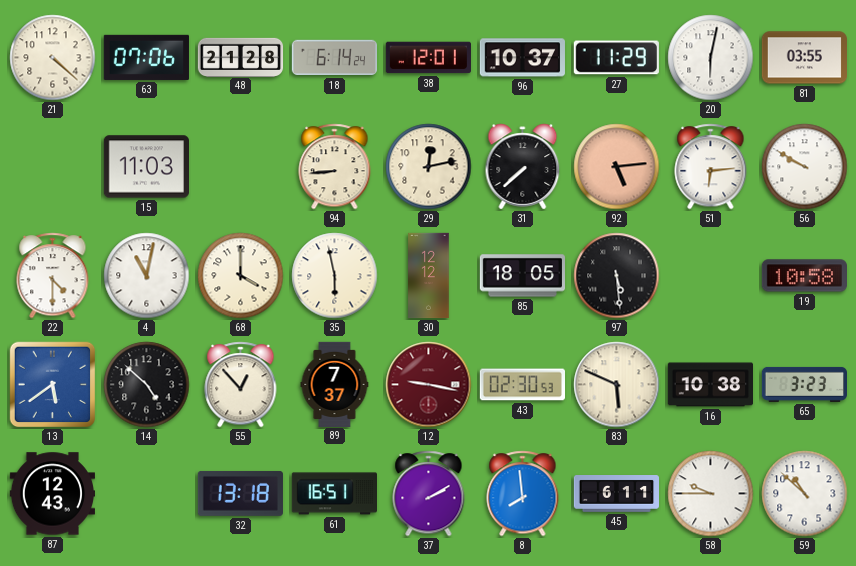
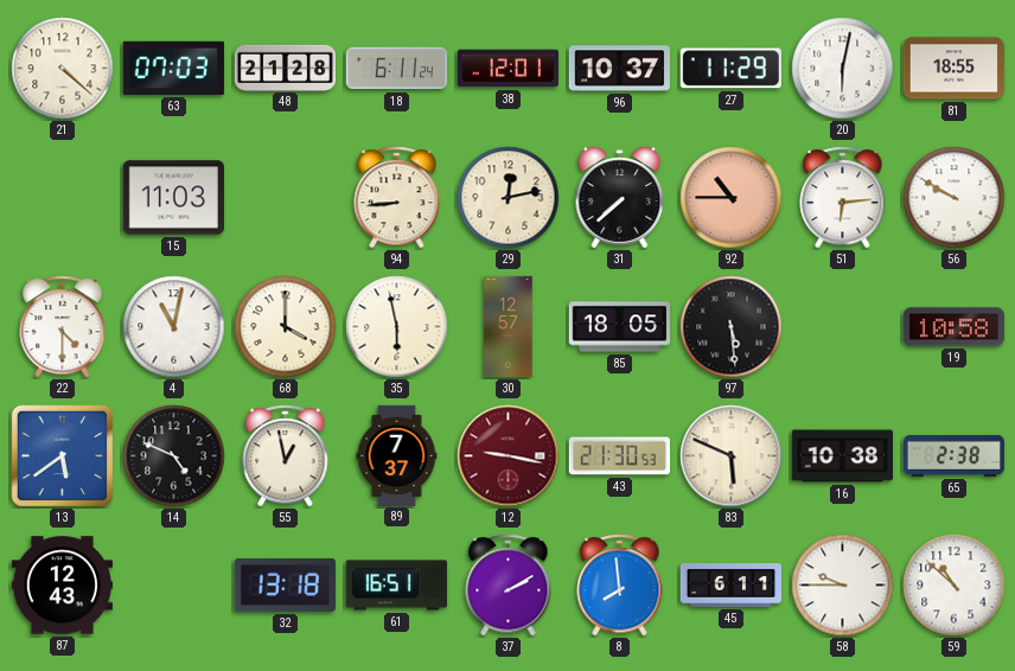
63: 07:06 -> 07:03
18: 6:14 -> 6:11
81: 03:55 -> 18:55
92: 5:14 -> 10:45
30: 12:12 -> 12:57
14: 4:52 -> 4:49
55: 12:53 -> 12:58
43: 02:30 -> 21:30
65: 3:23 -> 2:38
